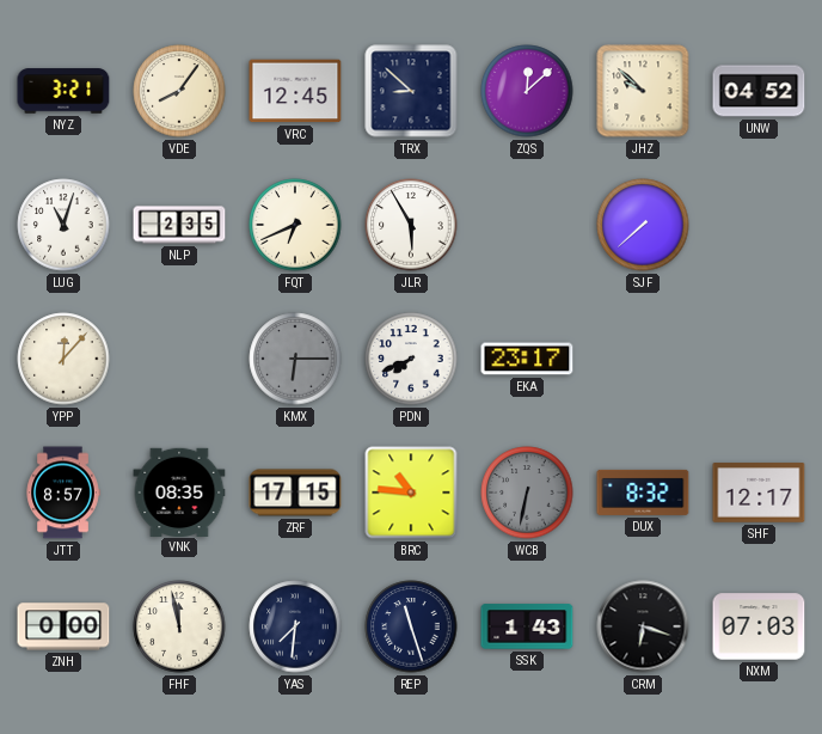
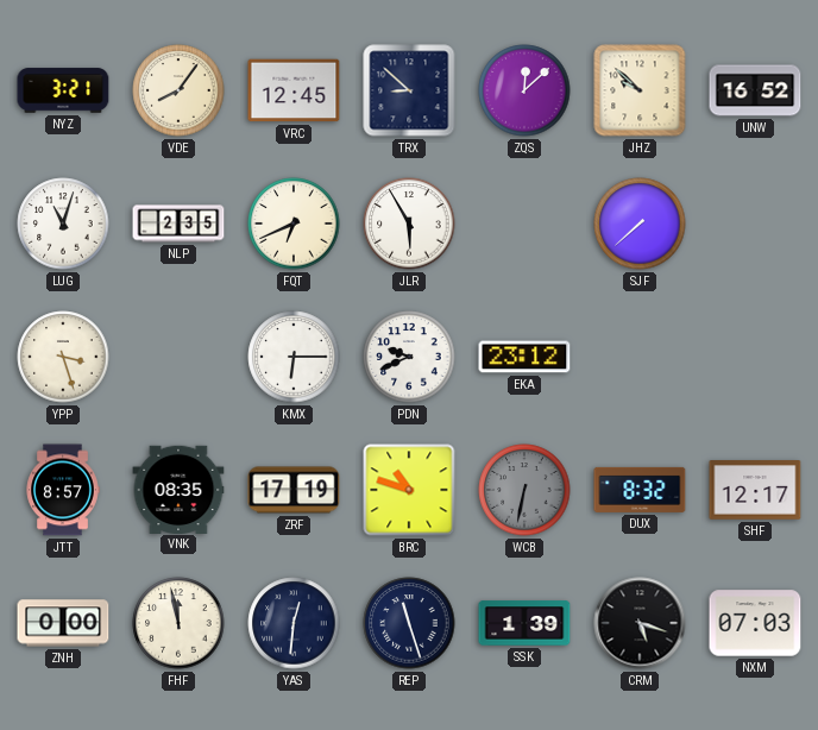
UNW: 04:52 -> 16:52
YPP: 12:07 -> 3:27
KMX dial: grey -> white
PDN: 7:41 -> 9:41
EKA: 23:17 -> 23:12
ZRF: 17:15 -> 17:19
BRC: 10:46 -> 10:48
YAS: 7:31 -> 12:31
SSK: 1:43 -> 1:39
CRM: 6:18 -> 5:18
